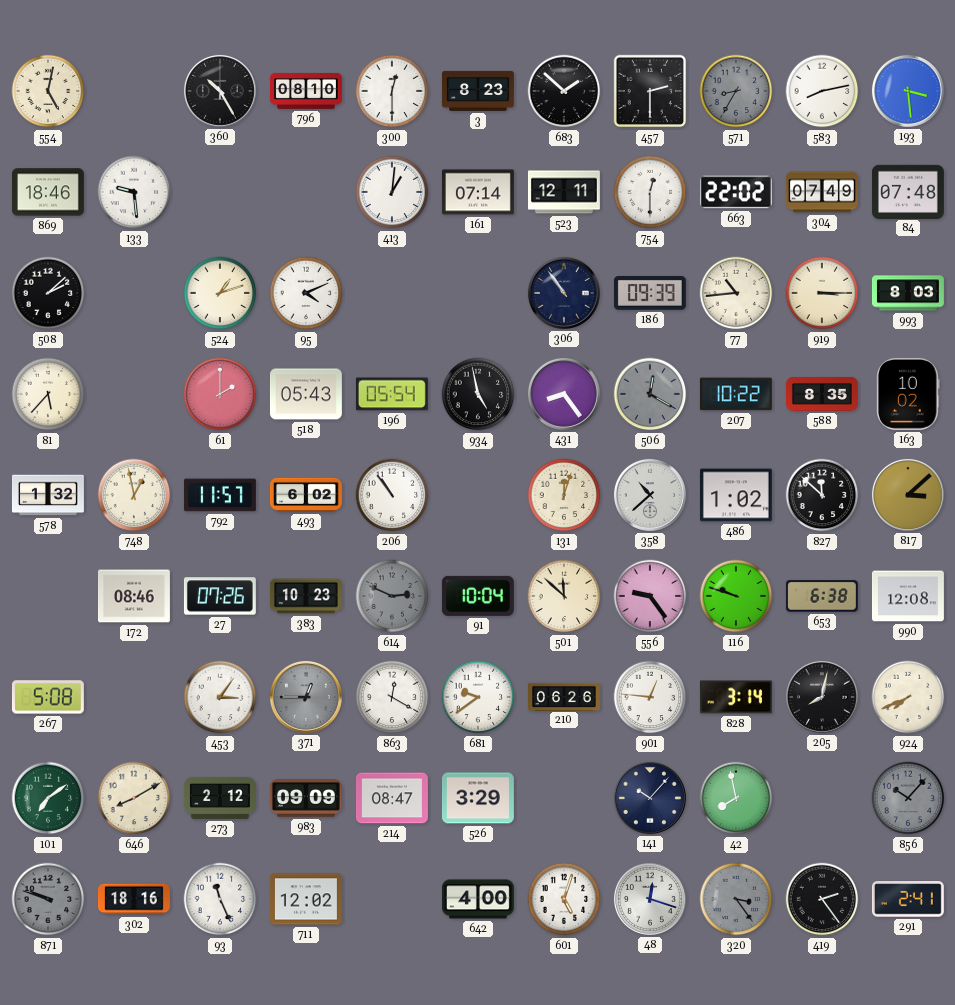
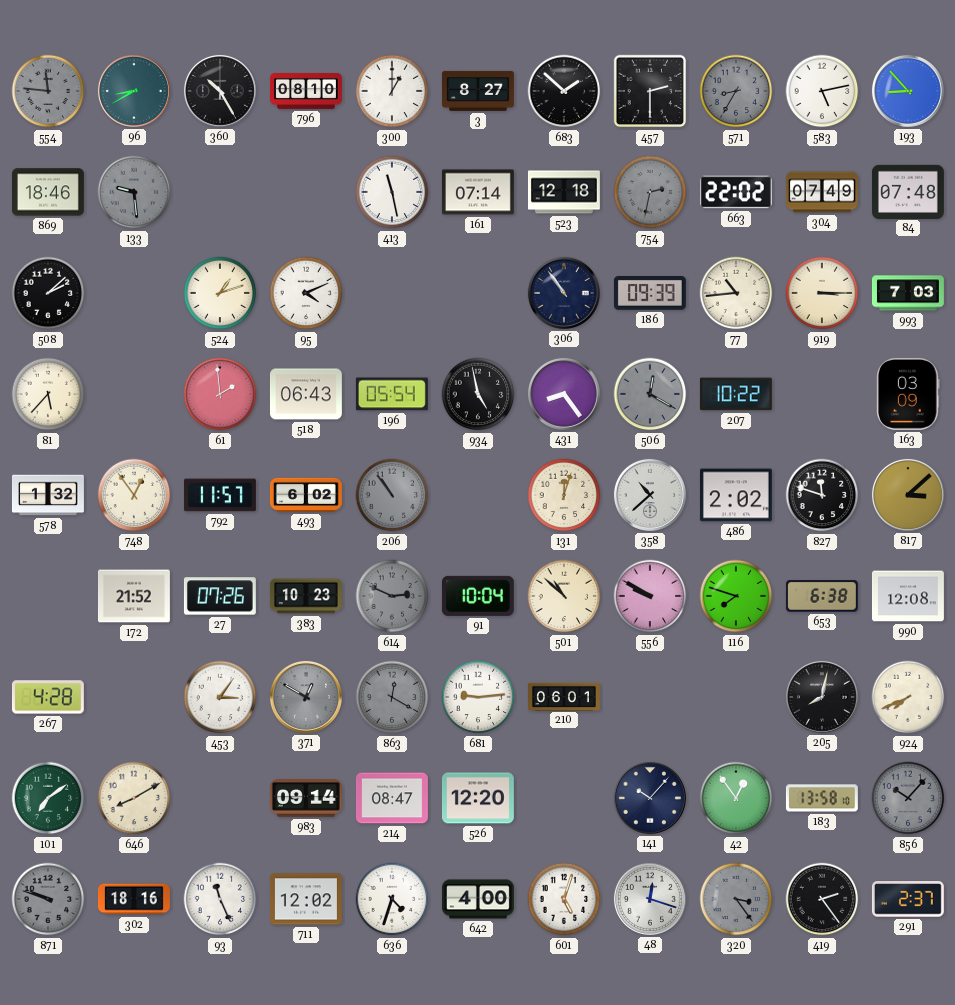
554: 5:02 -> 11:46
554 dial: cream -> grey
96: none -> 8:40
300: 12:30 -> 1:00
3: 8:23 -> 8:27
583: 8:13 -> 5:13
193: 3:29 -> 8:53
133 dial: white -> grey
413: 1:01 -> 11:28
523: 12:11 -> 12:18
754: 12:30 -> 2:32
754 dial: white -> grey
993: 8:03 -> 7:03
61: 2:00 -> 1:59
518: 05:43 -> 06:43
588: 8:35 -> none
163: 10:02 -> 03:09
748: 12:58 -> 12:54
206 dial: white -> grey
486: 1:02 -> 2:02
827: 11:52 -> 11:48
172: 08:46 -> 21:52
501: 11:52 -> 10:52
556: 9:24 -> 9:50
116: 9:48 -> 7:48
267: 5:08 -> 4:28
371: 12:45 -> 12:50
863 dial: white -> grey
681: 9:39 -> 9:14
210: 06:26 -> 06:01
901: 12:46 -> none
828: 3:14 -> none
273: 2:12 -> none
983: 09:09 -> 09:14
526: 3:29 -> 12:20
42: 7:58 -> 12:54
183: none -> 13:58
636: none -> 4:33
291: 2:41 -> 2:37
